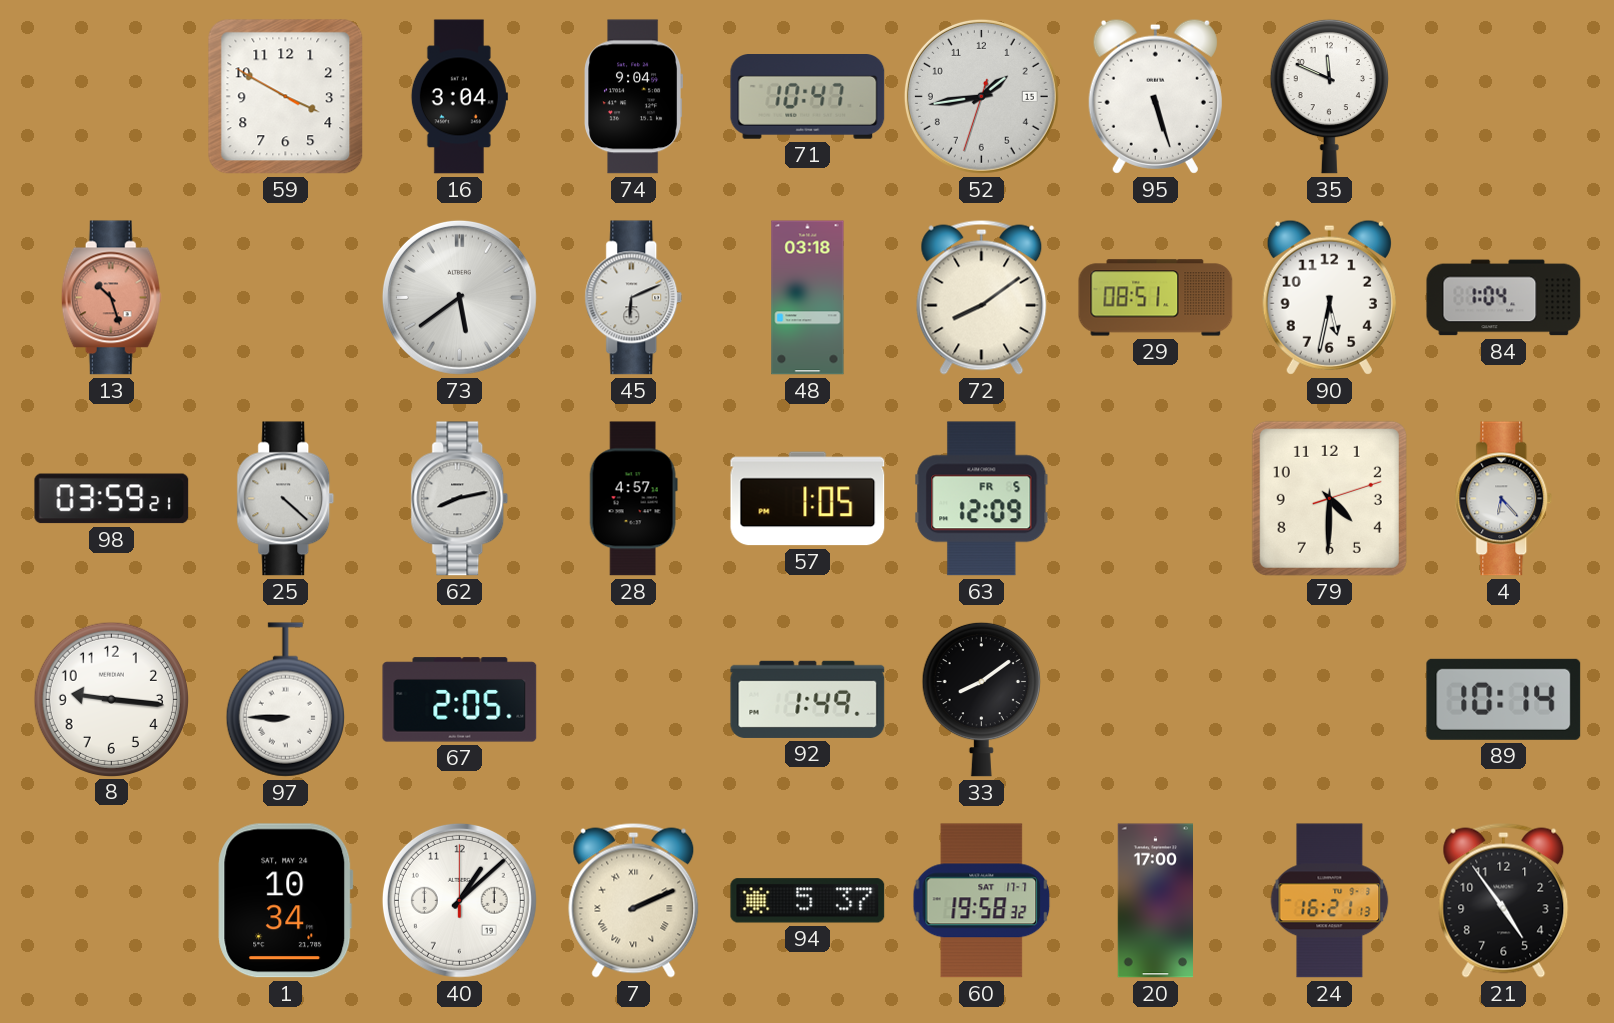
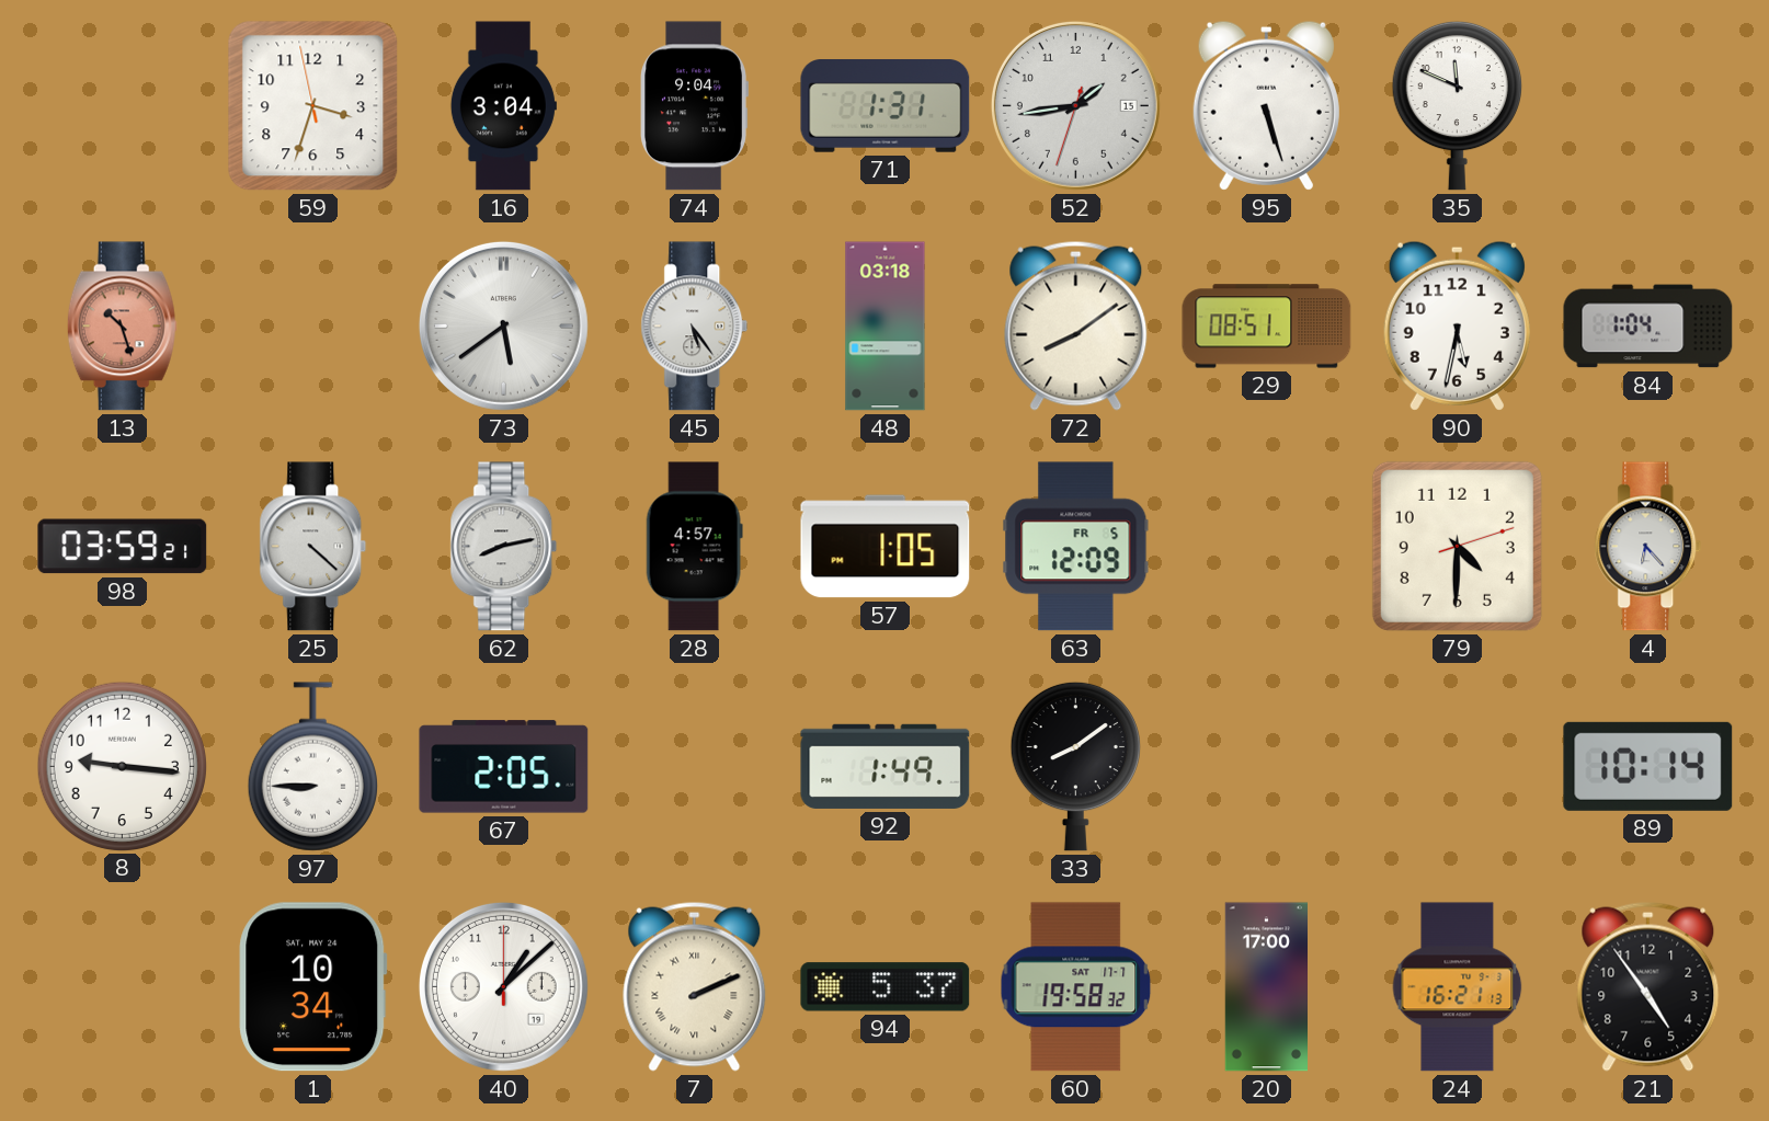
59: 3:49 -> 3:32
71: 10:47 -> 1:31
45: 6:11 -> 5:24
